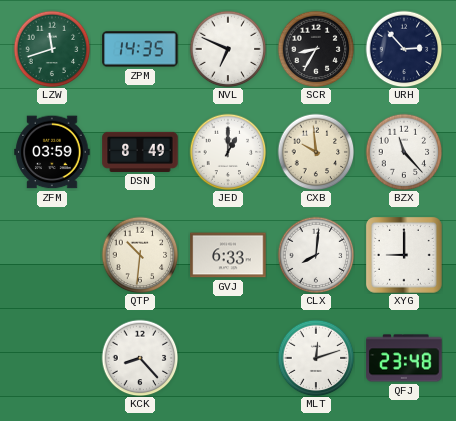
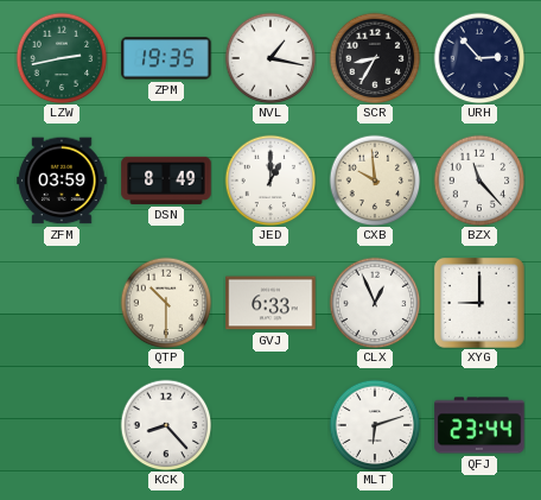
LZW: 11:42 -> 2:43
ZPM: 14:35 -> 19:35
NVL: 6:49 -> 1:17
QTP: 10:31 -> 10:30
CLX: 8:01 -> 12:56
MLT: 12:12 -> 6:12
QFJ: 23:48 -> 23:44
